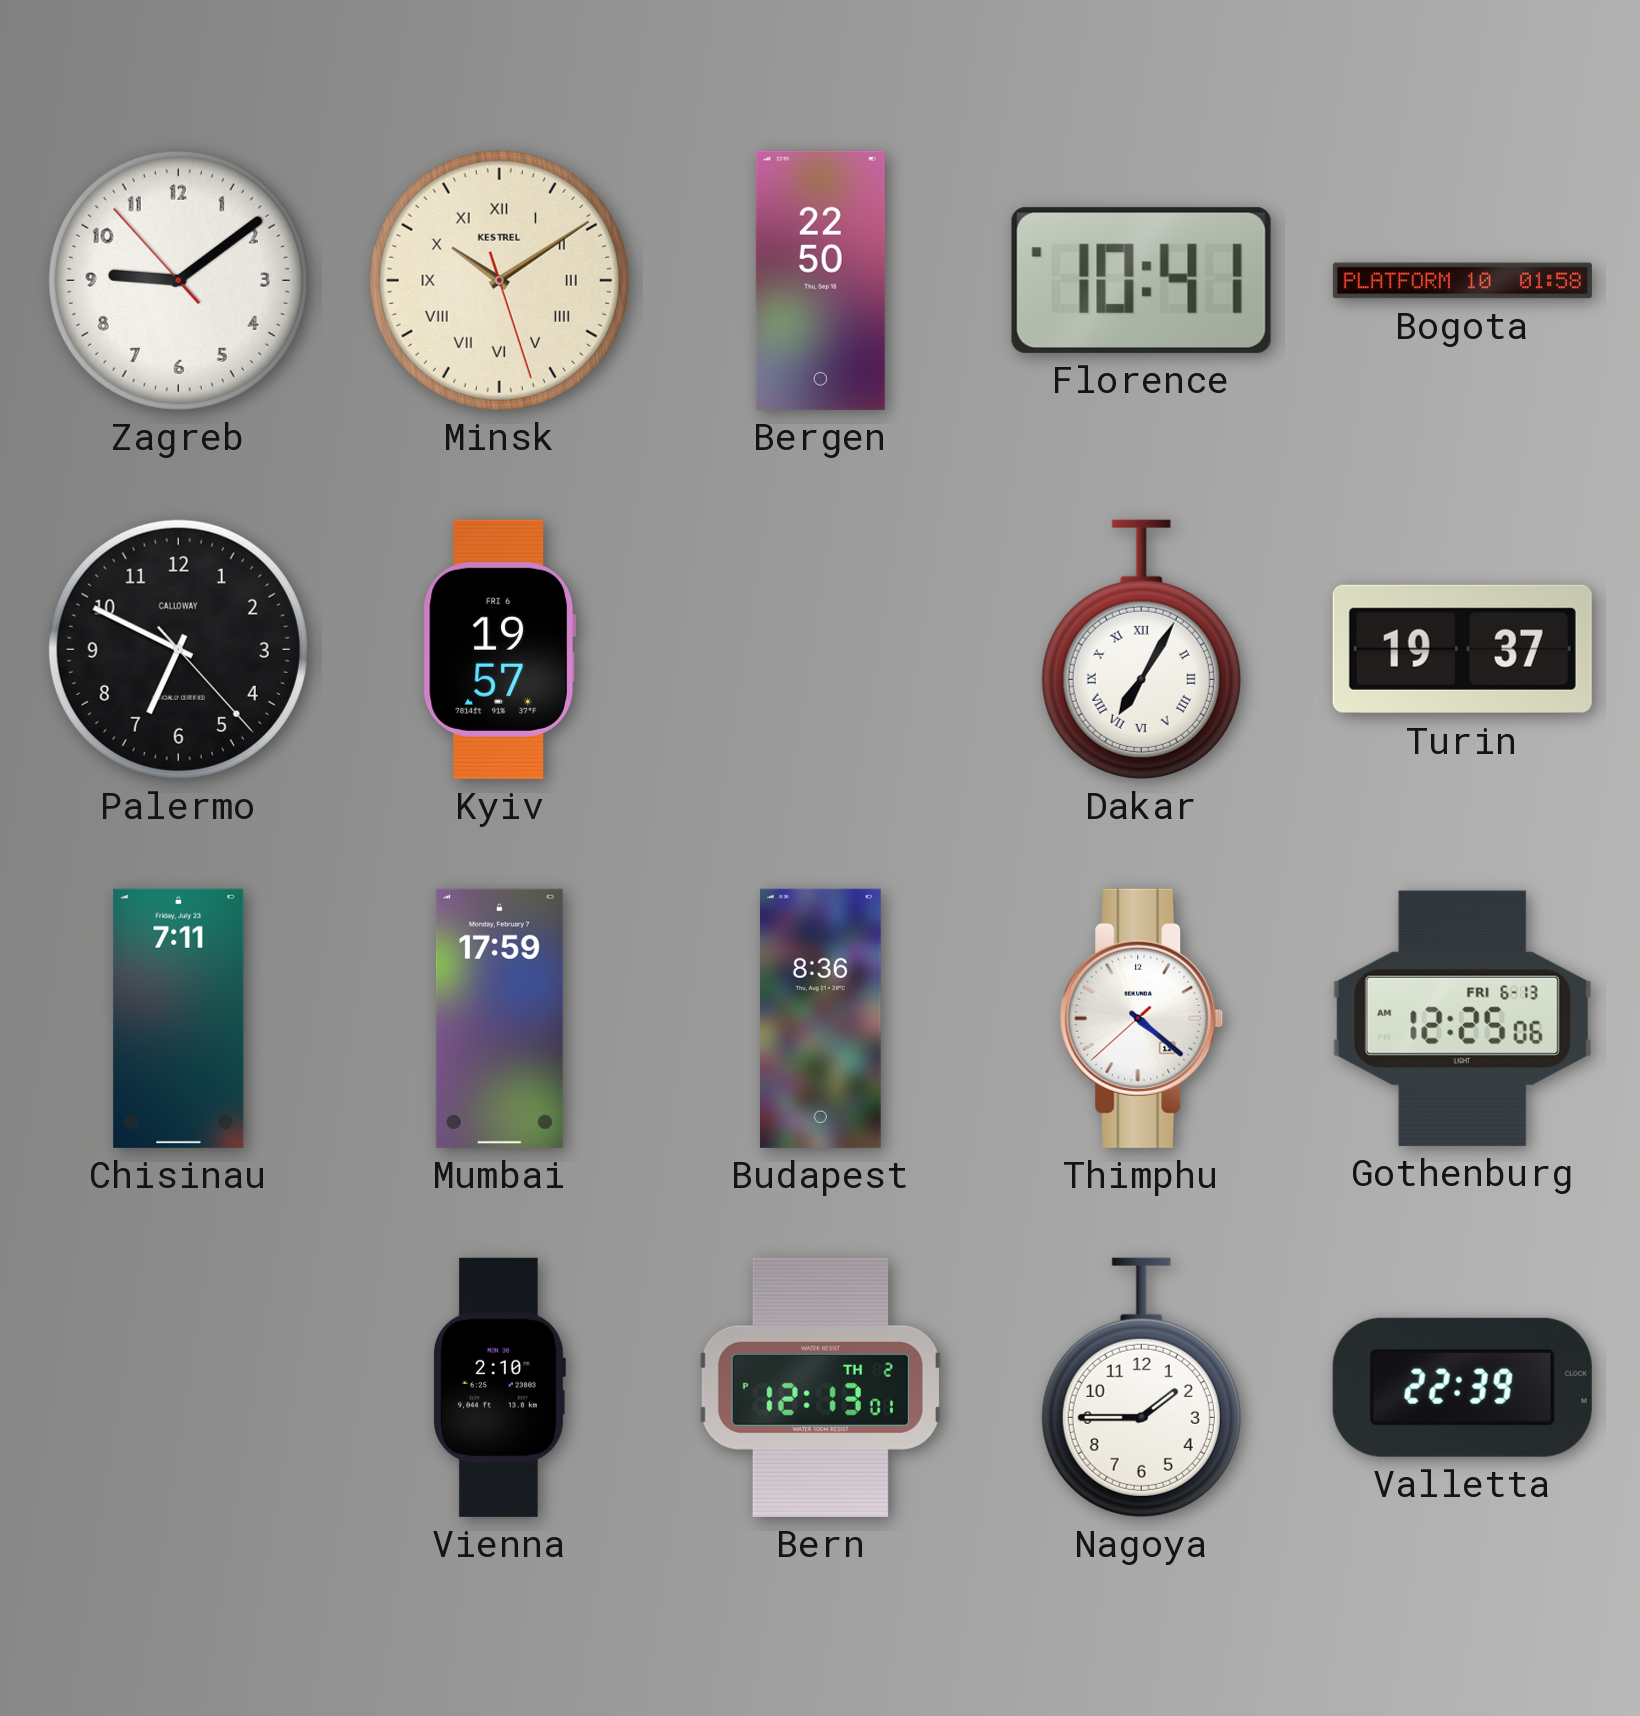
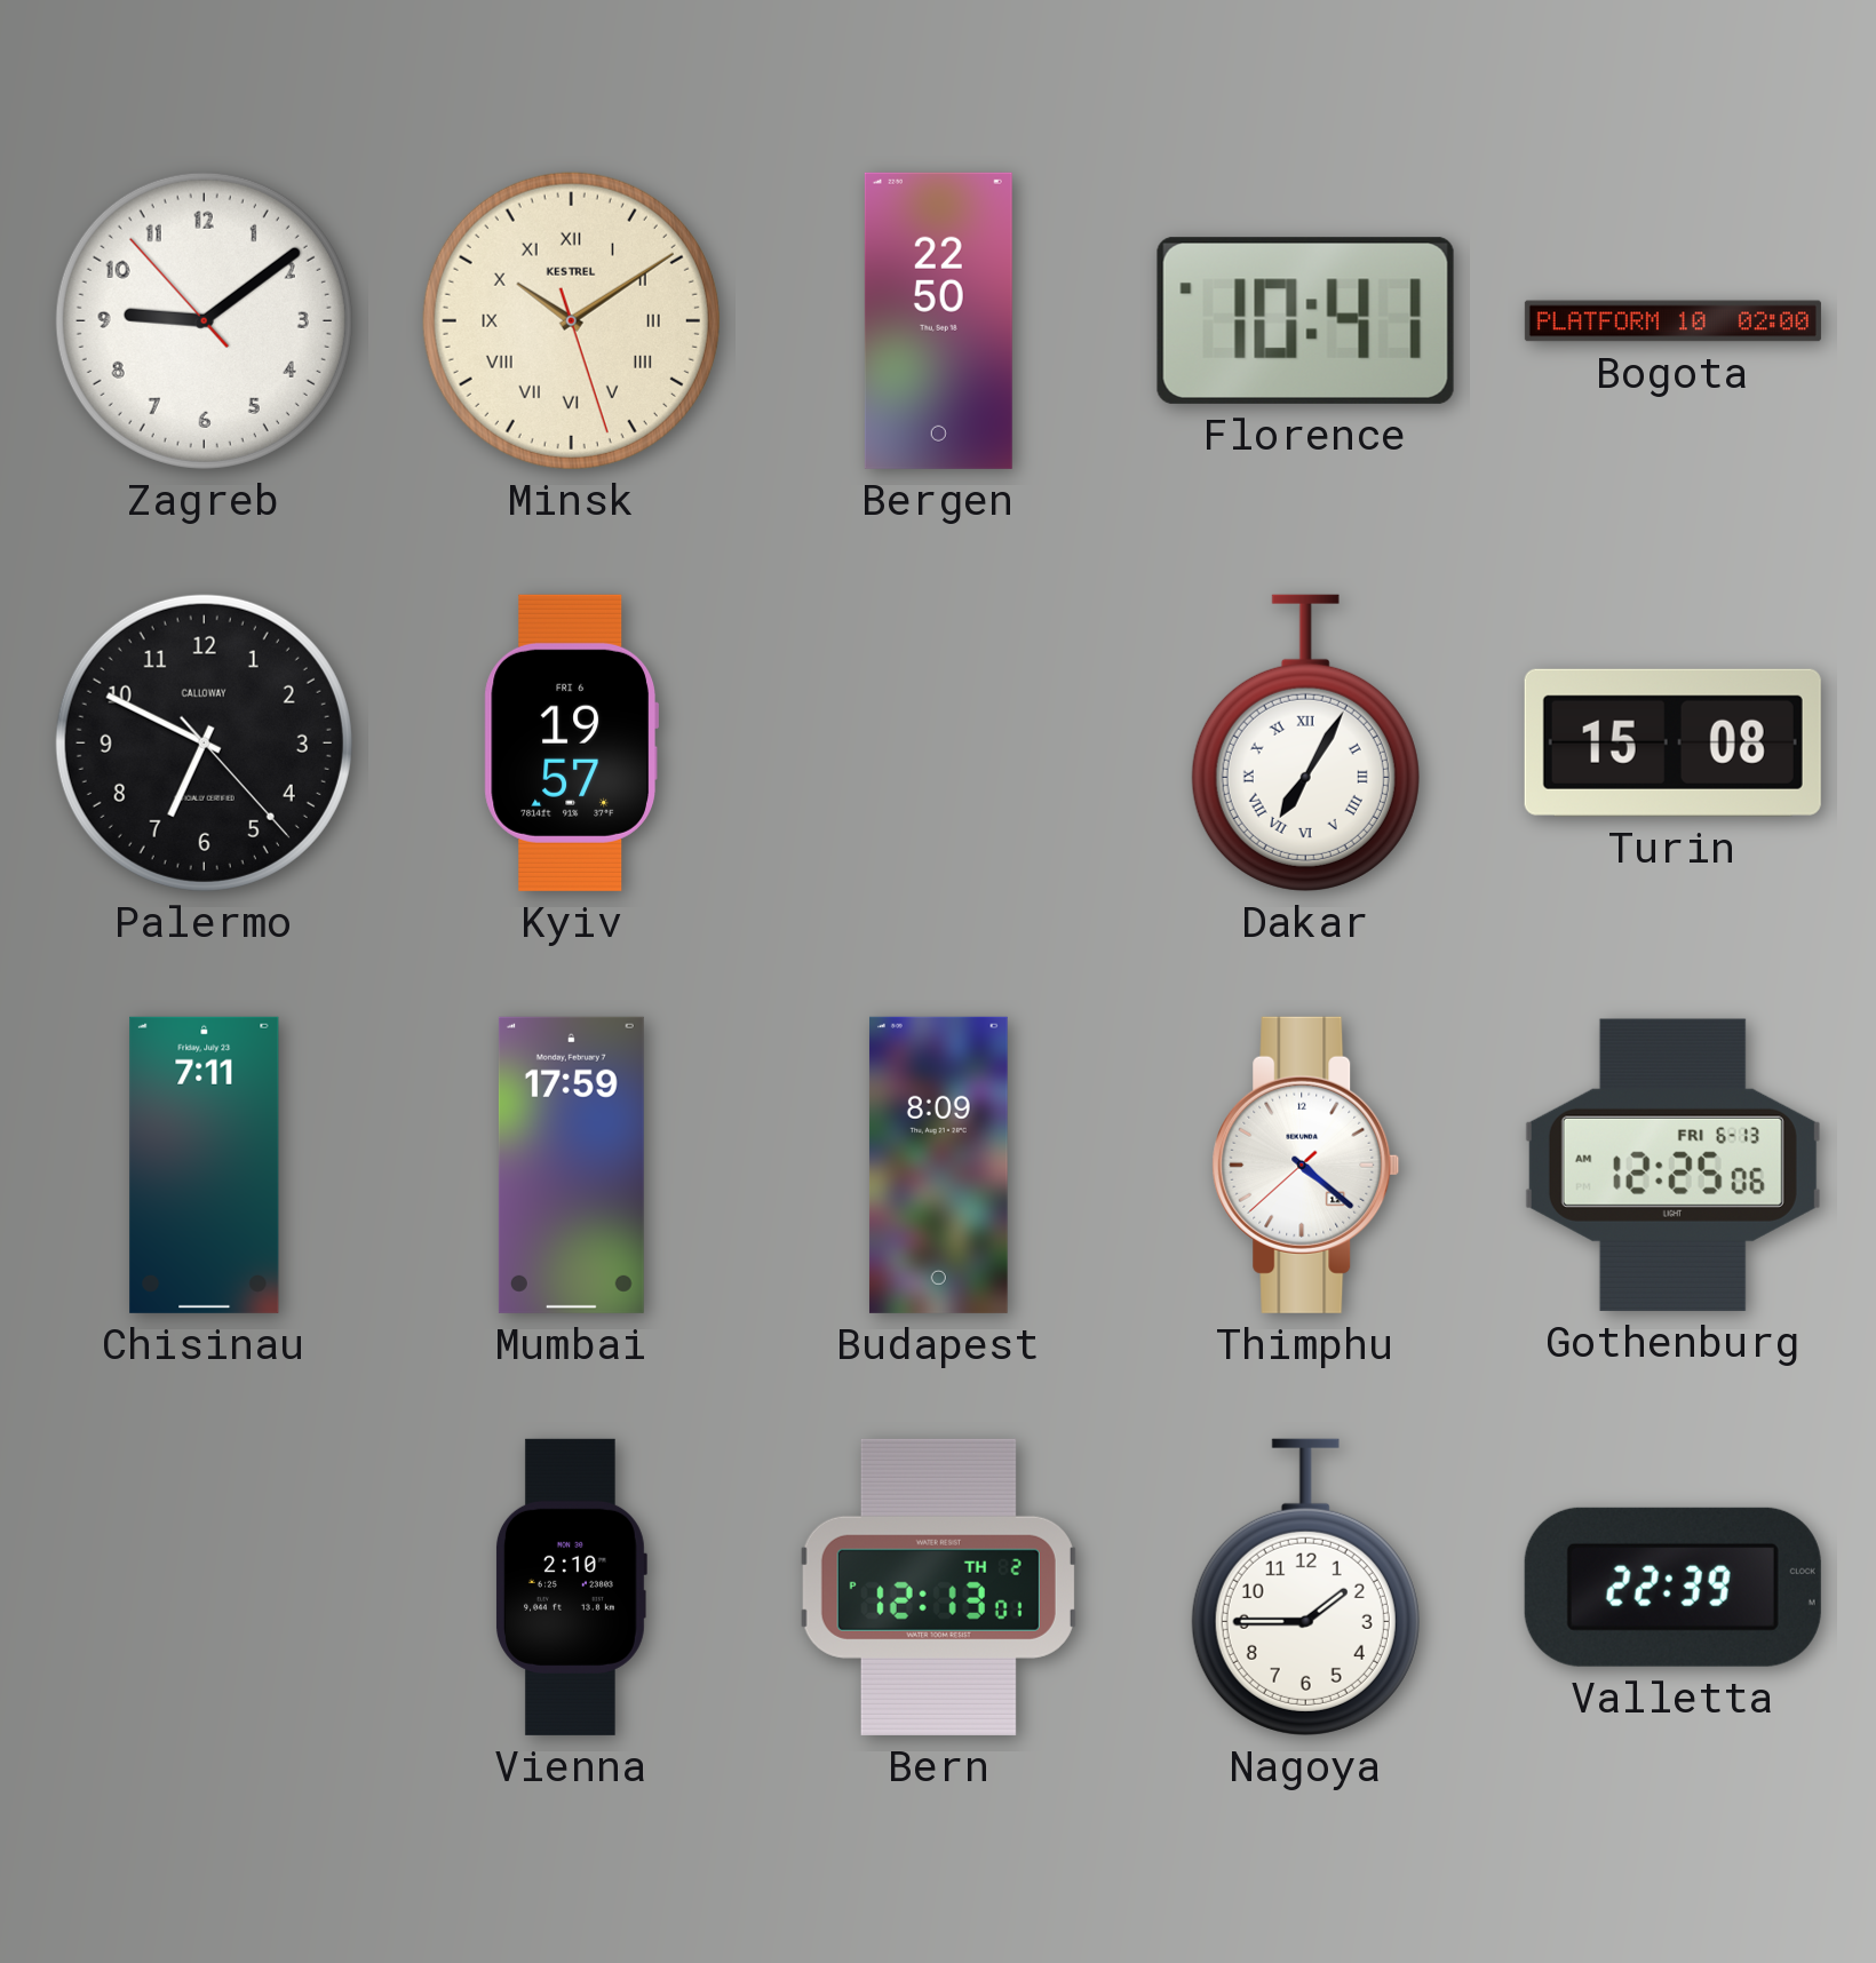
Bogota: 01:58 -> 02:00
Turin: 19:37 -> 15:08
Budapest: 8:36 -> 8:09
